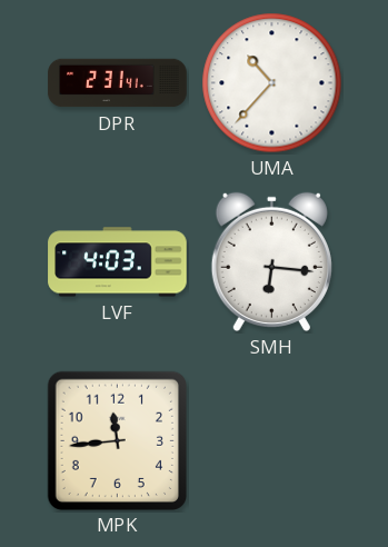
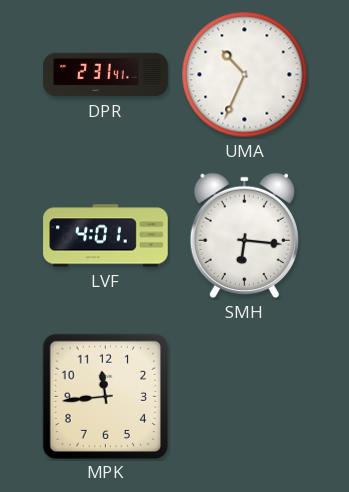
UMA: 10:37 -> 10:34
LVF: 4:03 -> 4:01
